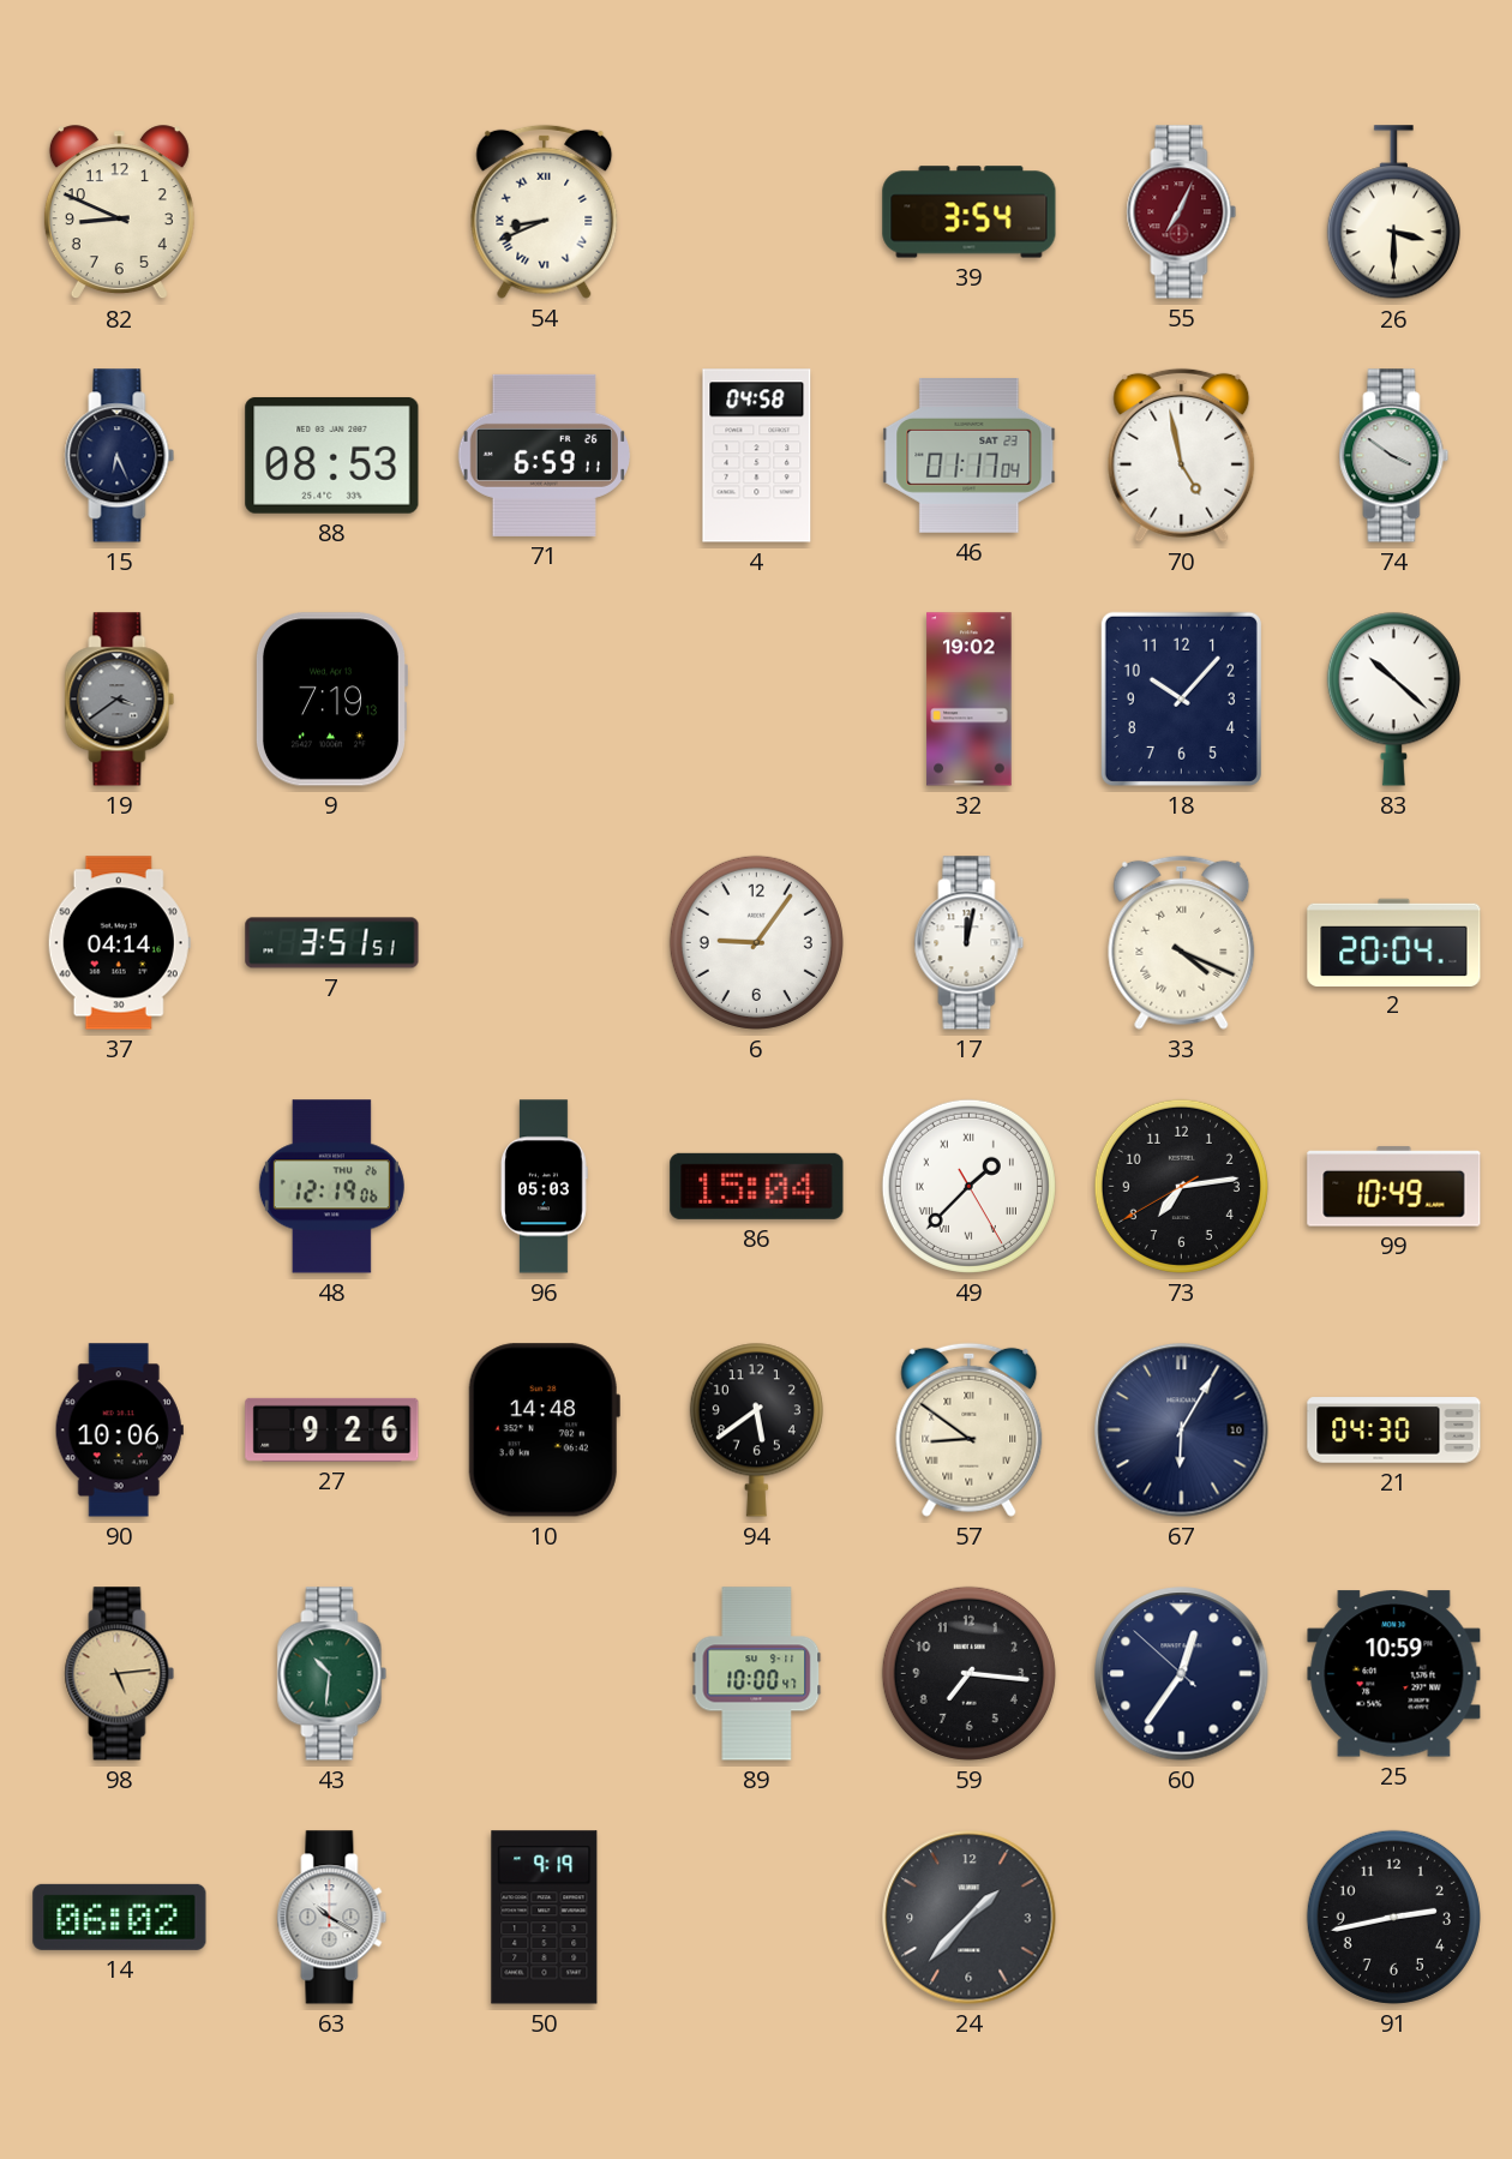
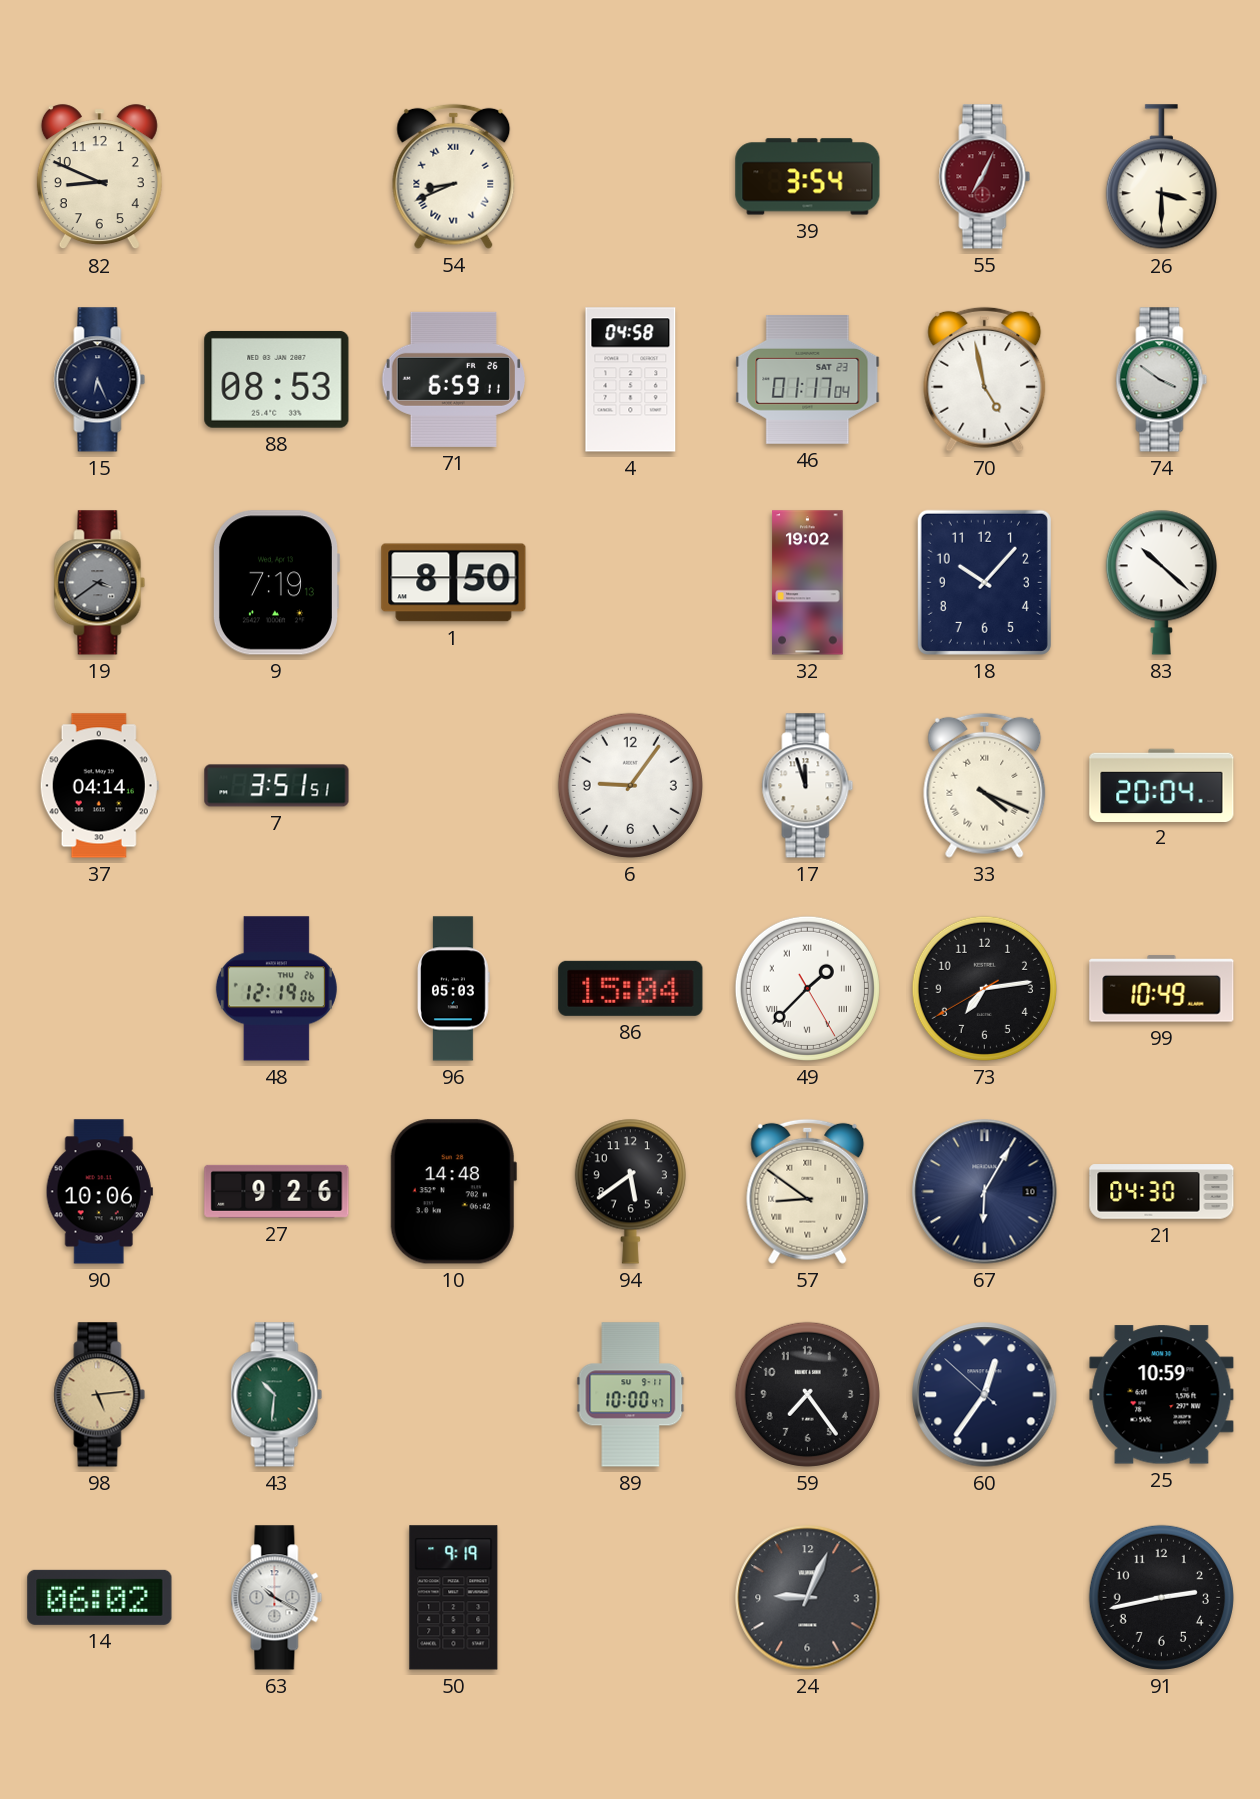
1: none -> 8:50
17: 12:02 -> 11:57
59: 7:16 -> 7:24
24: 1:37 -> 9:04
